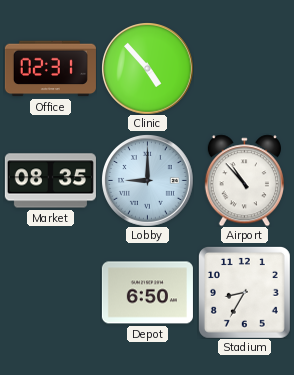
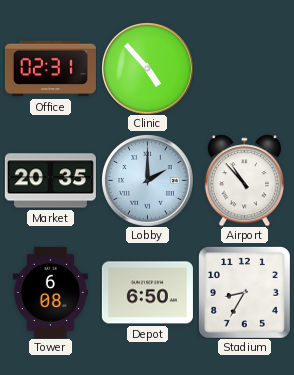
Market: 08:35 -> 20:35
Lobby: 9:00 -> 2:00
Tower: none -> 6:08
